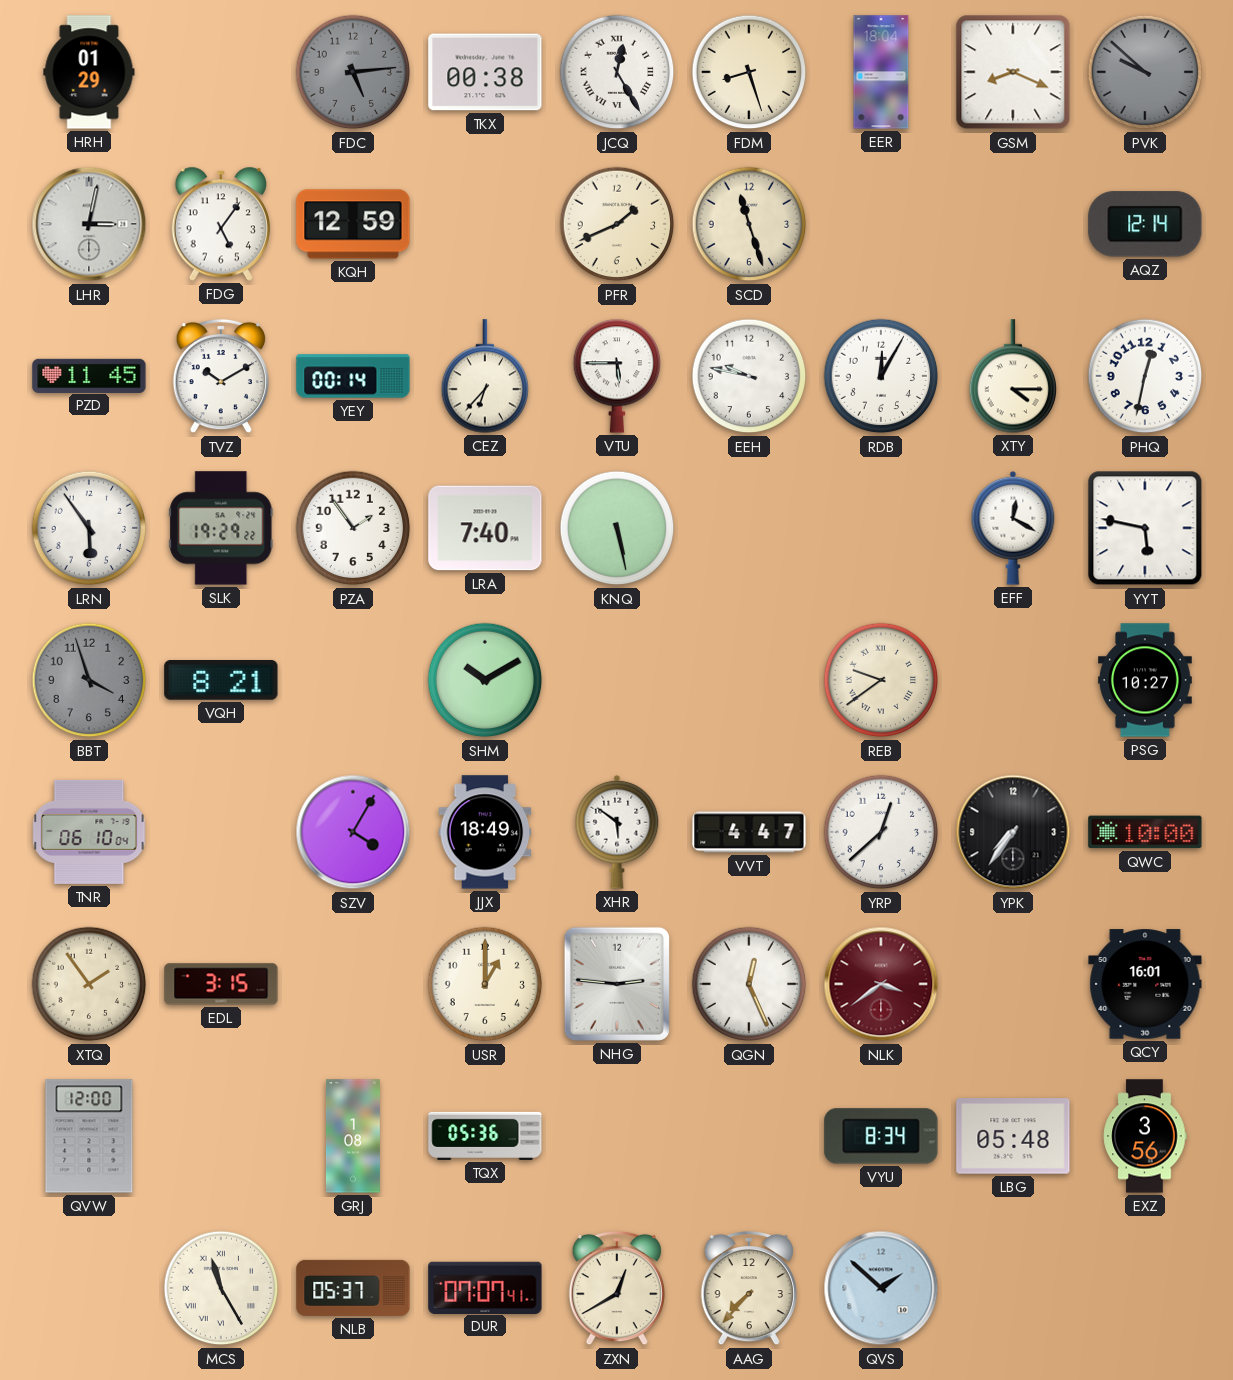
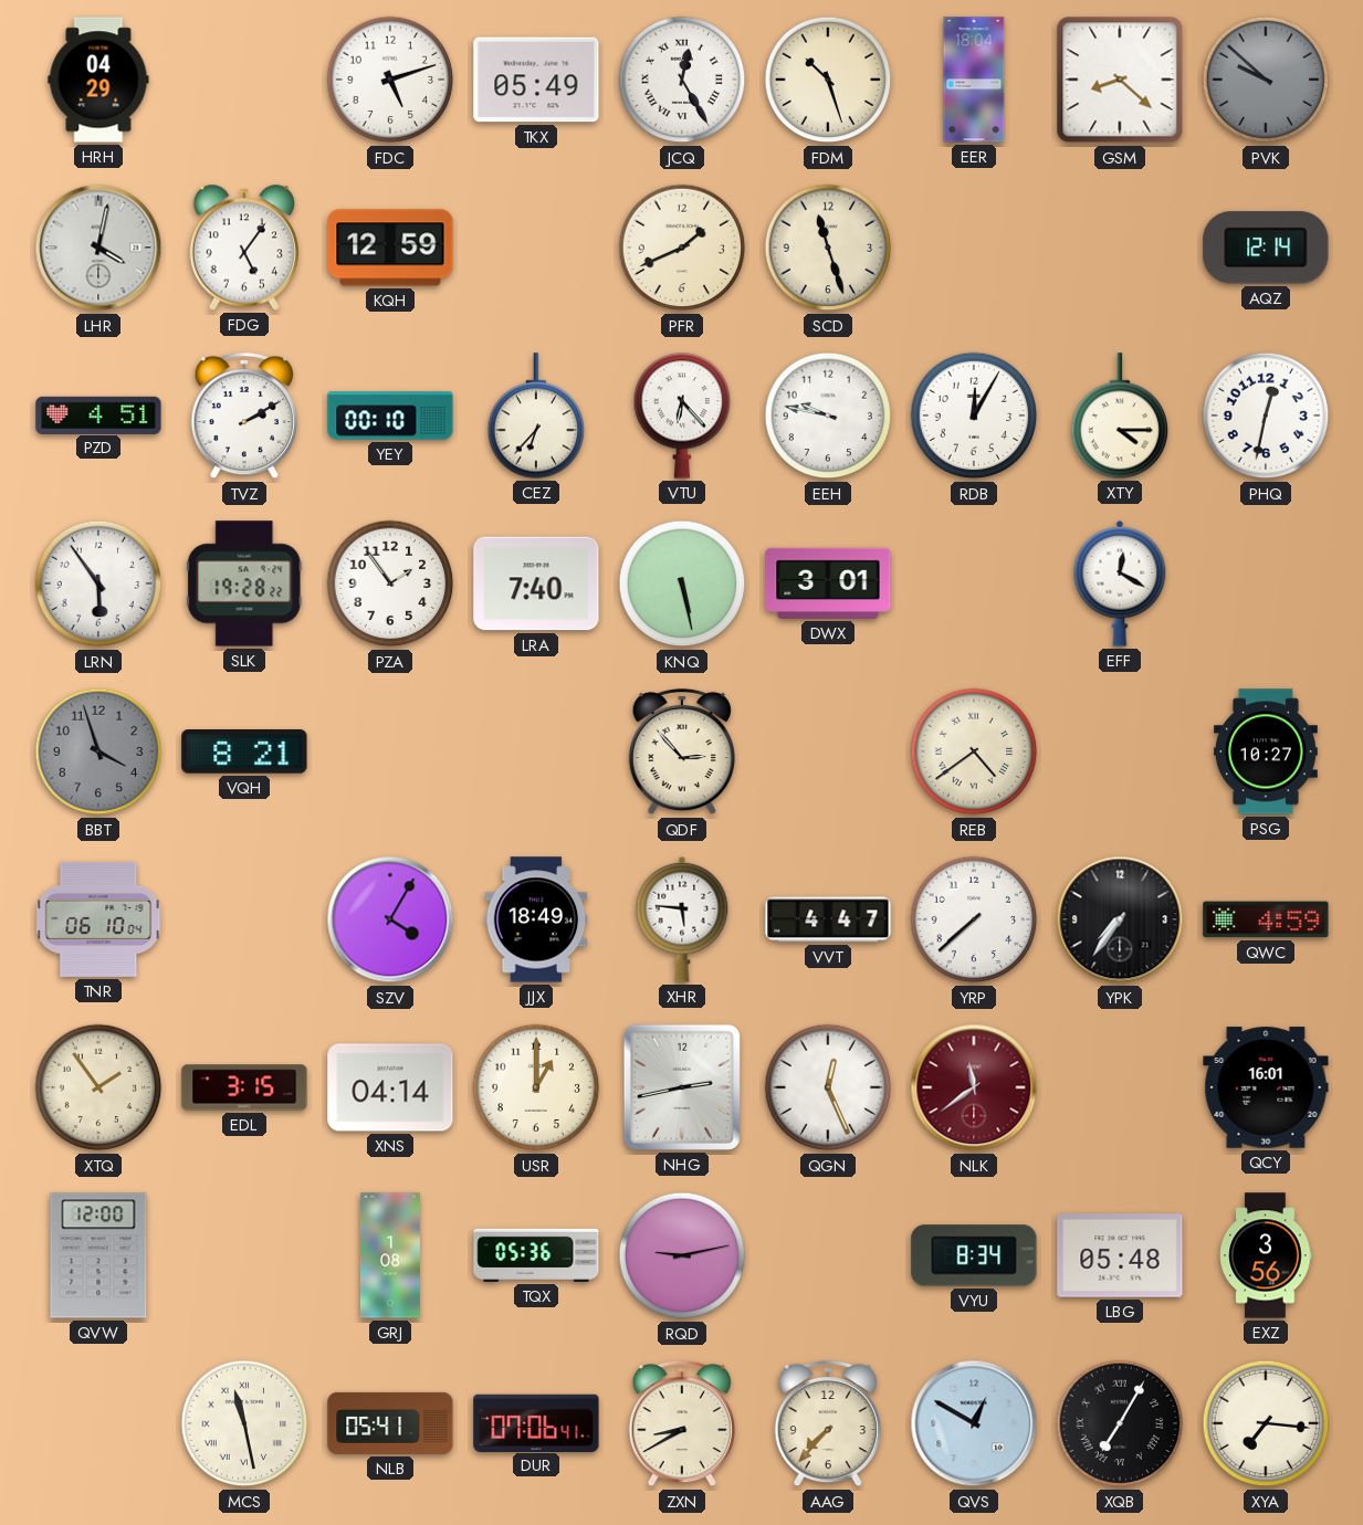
HRH: 01:29 -> 04:29
FDC: 5:14 -> 5:12
FDC dial: grey -> white
TKX: 00:38 -> 05:49
FDM: 8:27 -> 10:27
GSM: 8:19 -> 8:22
LHR: 3:02 -> 4:02
PZD: 11:45 -> 4:51
TVZ: 10:10 -> 2:10
YEY: 00:14 -> 00:10
VTU: 5:45 -> 6:23
SLK: 19:29 -> 19:28
DWX: none -> 3:01
YYT: 5:47 -> none
SHM: 10:10 -> none
QDF: none -> 2:53
REB: 9:39 -> 4:39
XHR: 5:51 -> 5:46
YRP: 12:38 -> 7:38
QWC: 10:00 -> 4:59
XNS: none -> 04:14
NHG: 2:46 -> 2:43
NLK: 3:39 -> 11:39
RQD: none -> 9:13
MCS: 11:25 -> 11:28
NLB: 05:37 -> 05:41
DUR: 07:07 -> 07:06
ZXN: 12:40 -> 8:40
QVS: 1:52 -> 12:50
XQB: none -> 7:05
XYA: none -> 7:16
